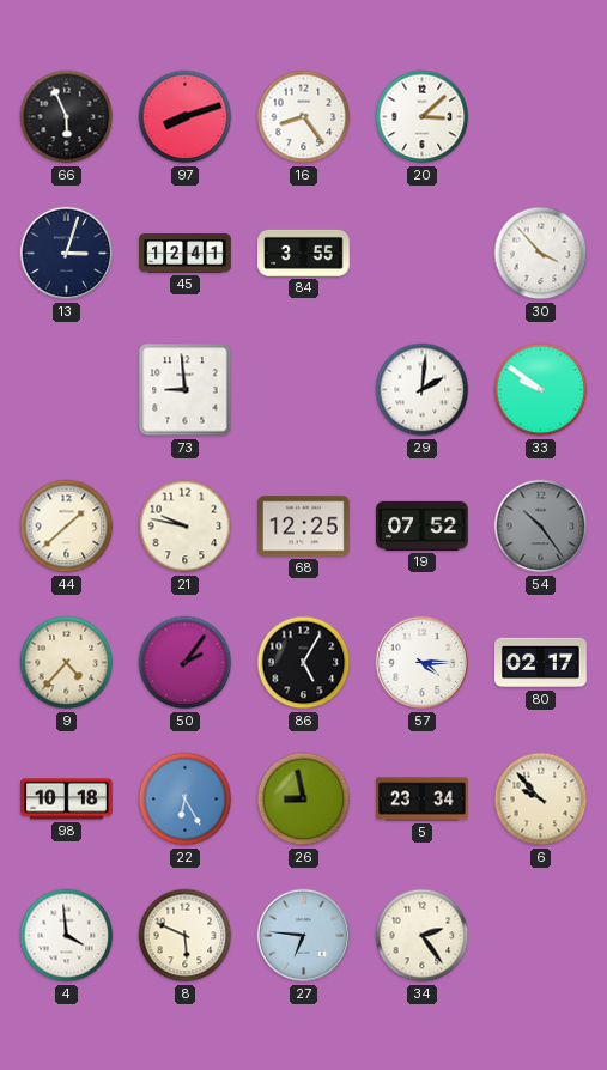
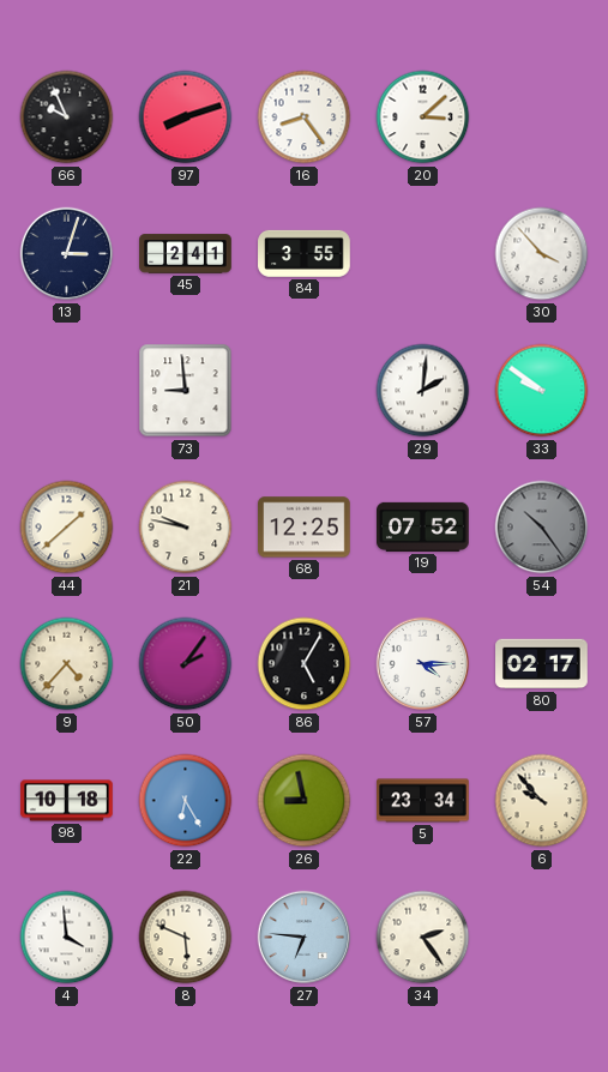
66: 5:56 -> 9:56
45: 12:41 -> 2:41
